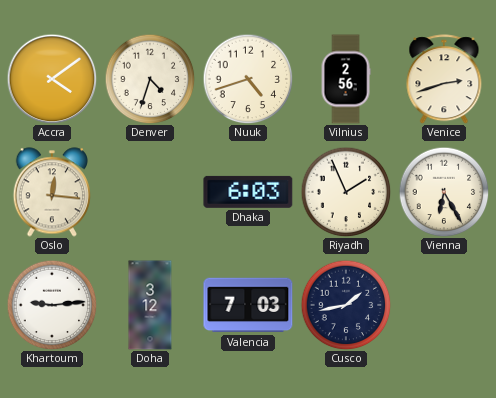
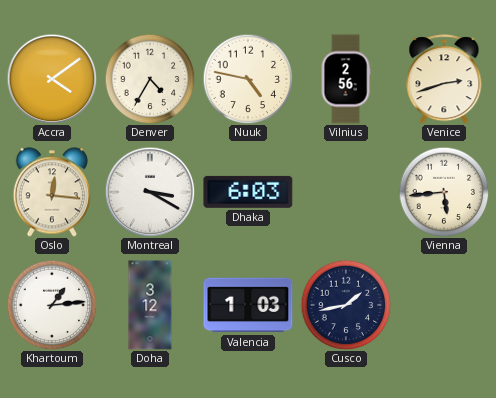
Denver: 4:33 -> 4:35
Nuuk: 4:42 -> 4:47
Montreal: none -> 3:20
Riyadh: 1:56 -> none
Vienna: 6:25 -> 5:44
Khartoum: 9:14 -> 1:14
Valencia: 7:03 -> 1:03
